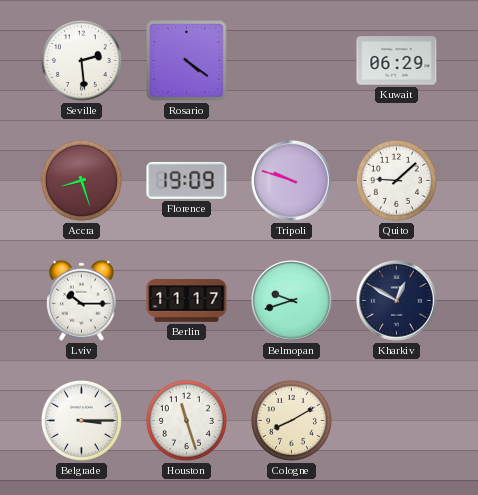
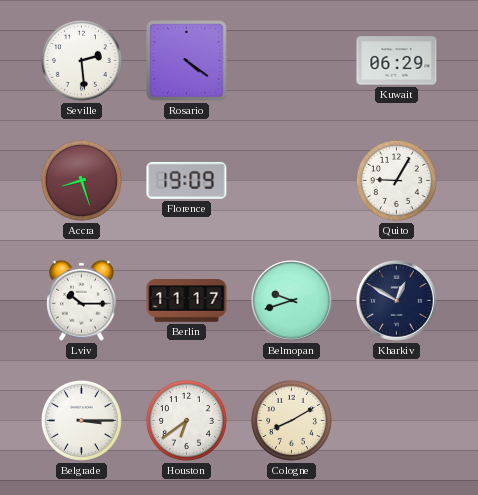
Tripoli: 9:48 -> none
Quito: 9:08 -> 9:05
Houston: 11:27 -> 6:39
